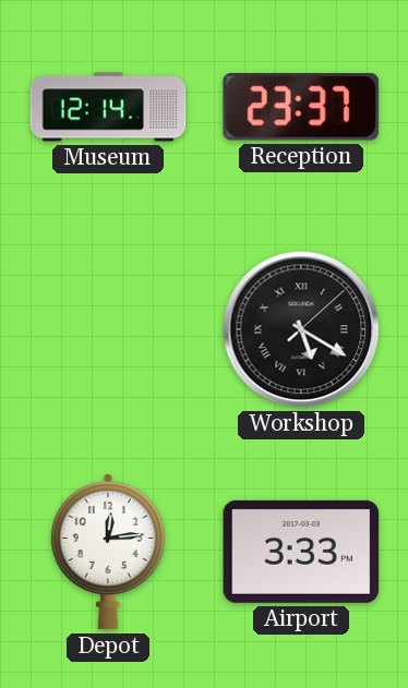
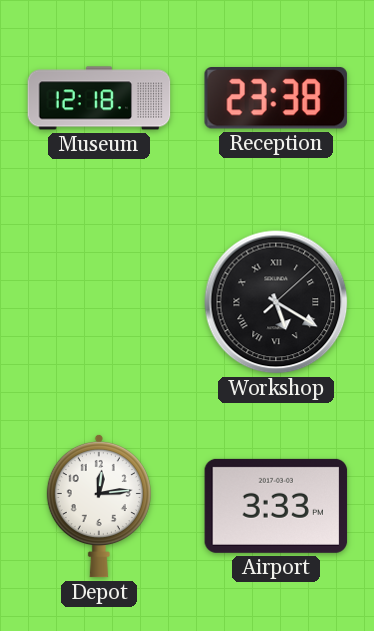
Museum: 12:14 -> 12:18
Reception: 23:37 -> 23:38
